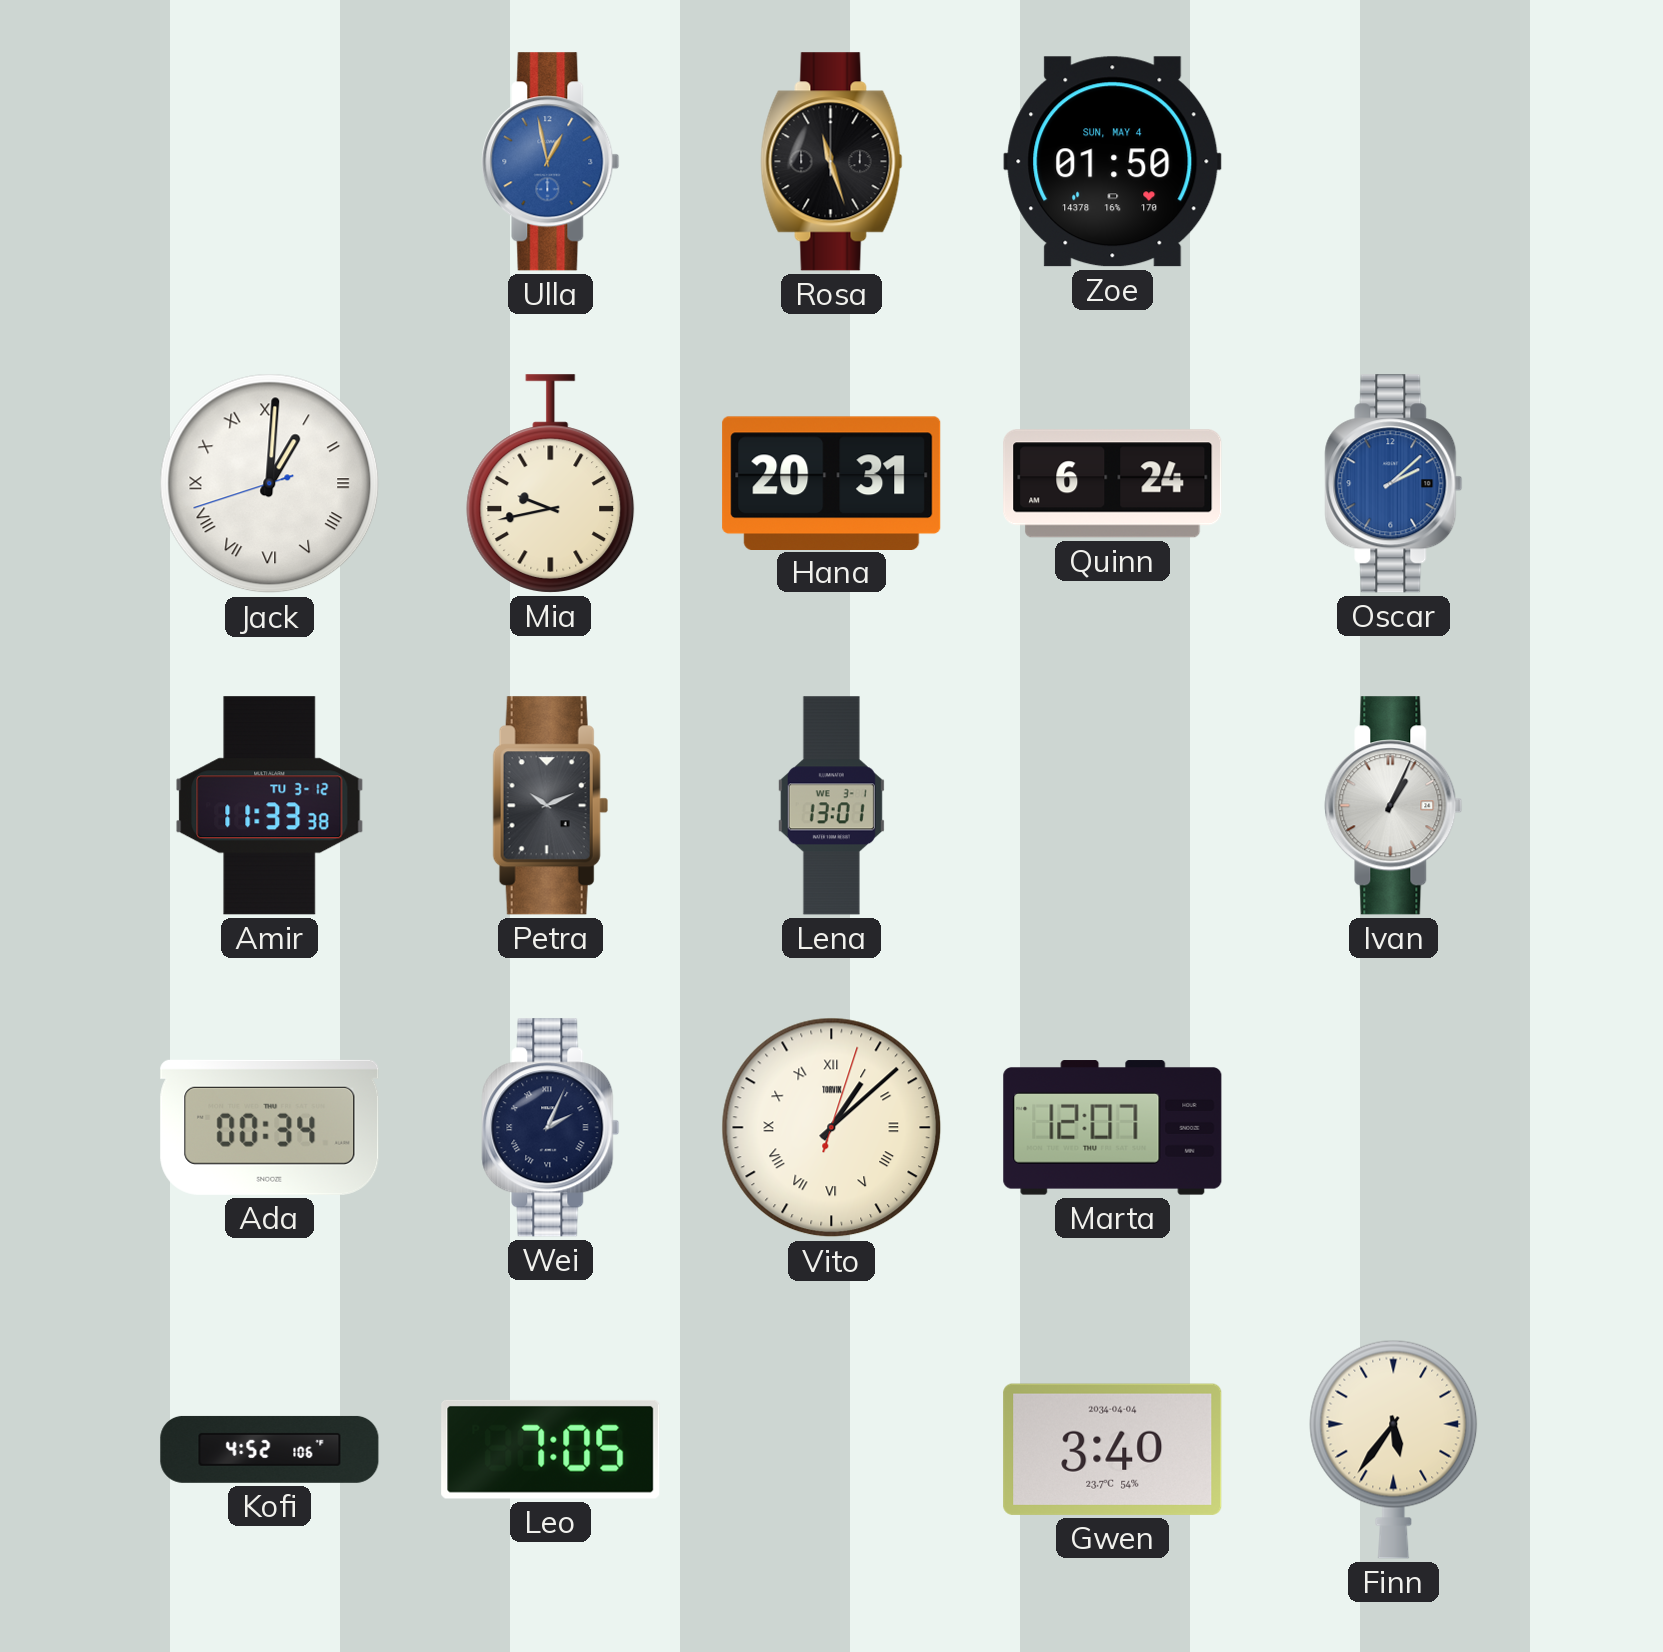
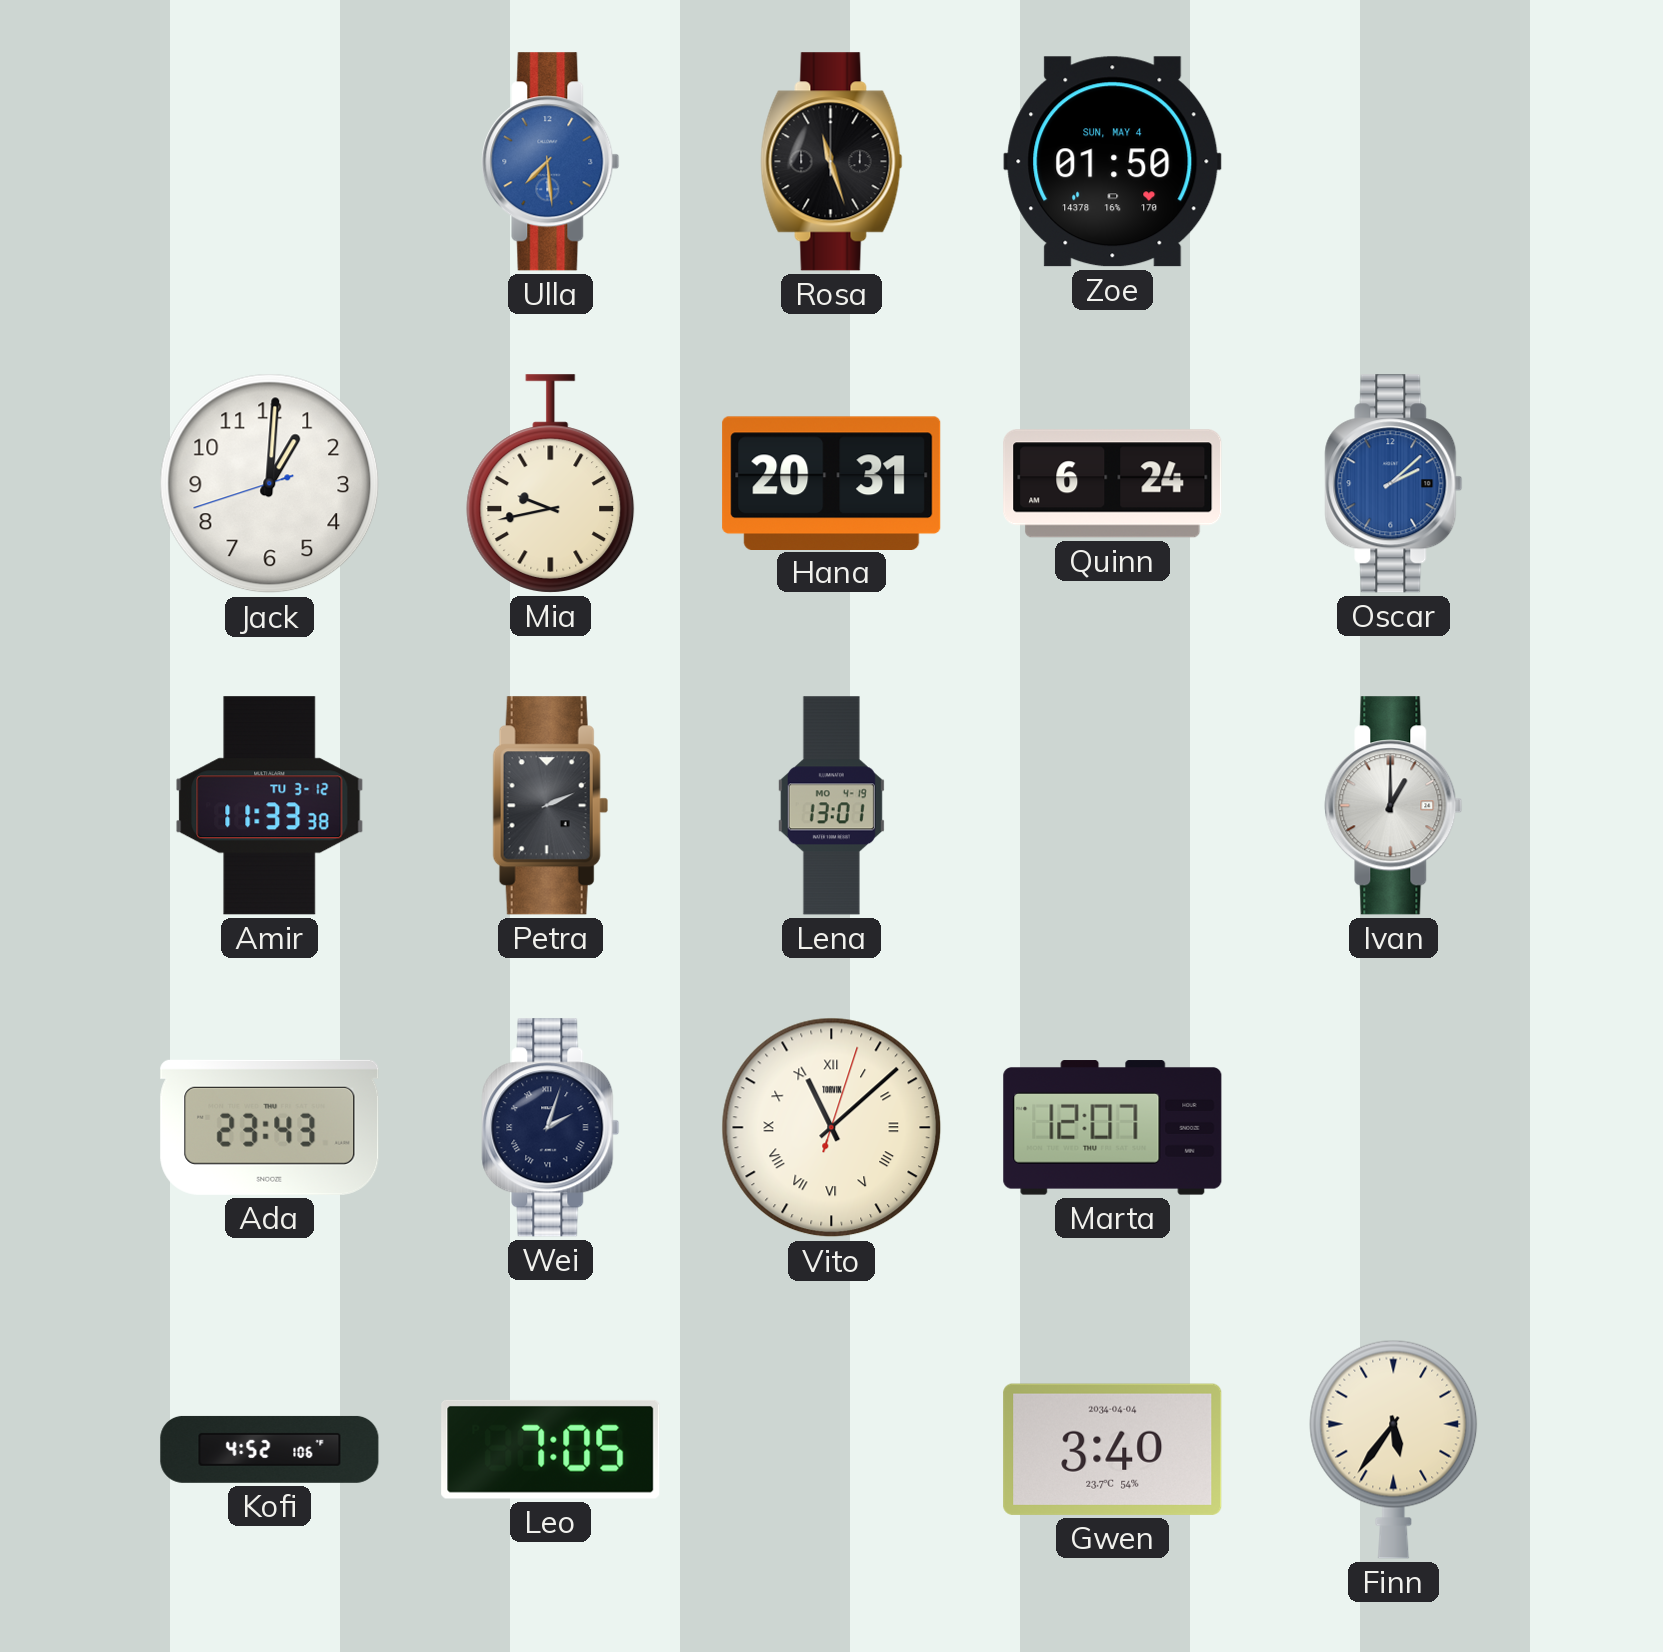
Ulla: 12:58 -> 7:29
Jack numerals: Roman -> Arabic
Petra: 10:11 -> 2:11
Lena date: WE 3-1 -> MO 4-19
Ivan: 1:04 -> 1:00
Ada: 00:34 -> 23:43
Wei: 2:04 -> 2:03
Vito: 1:08 -> 11:08
